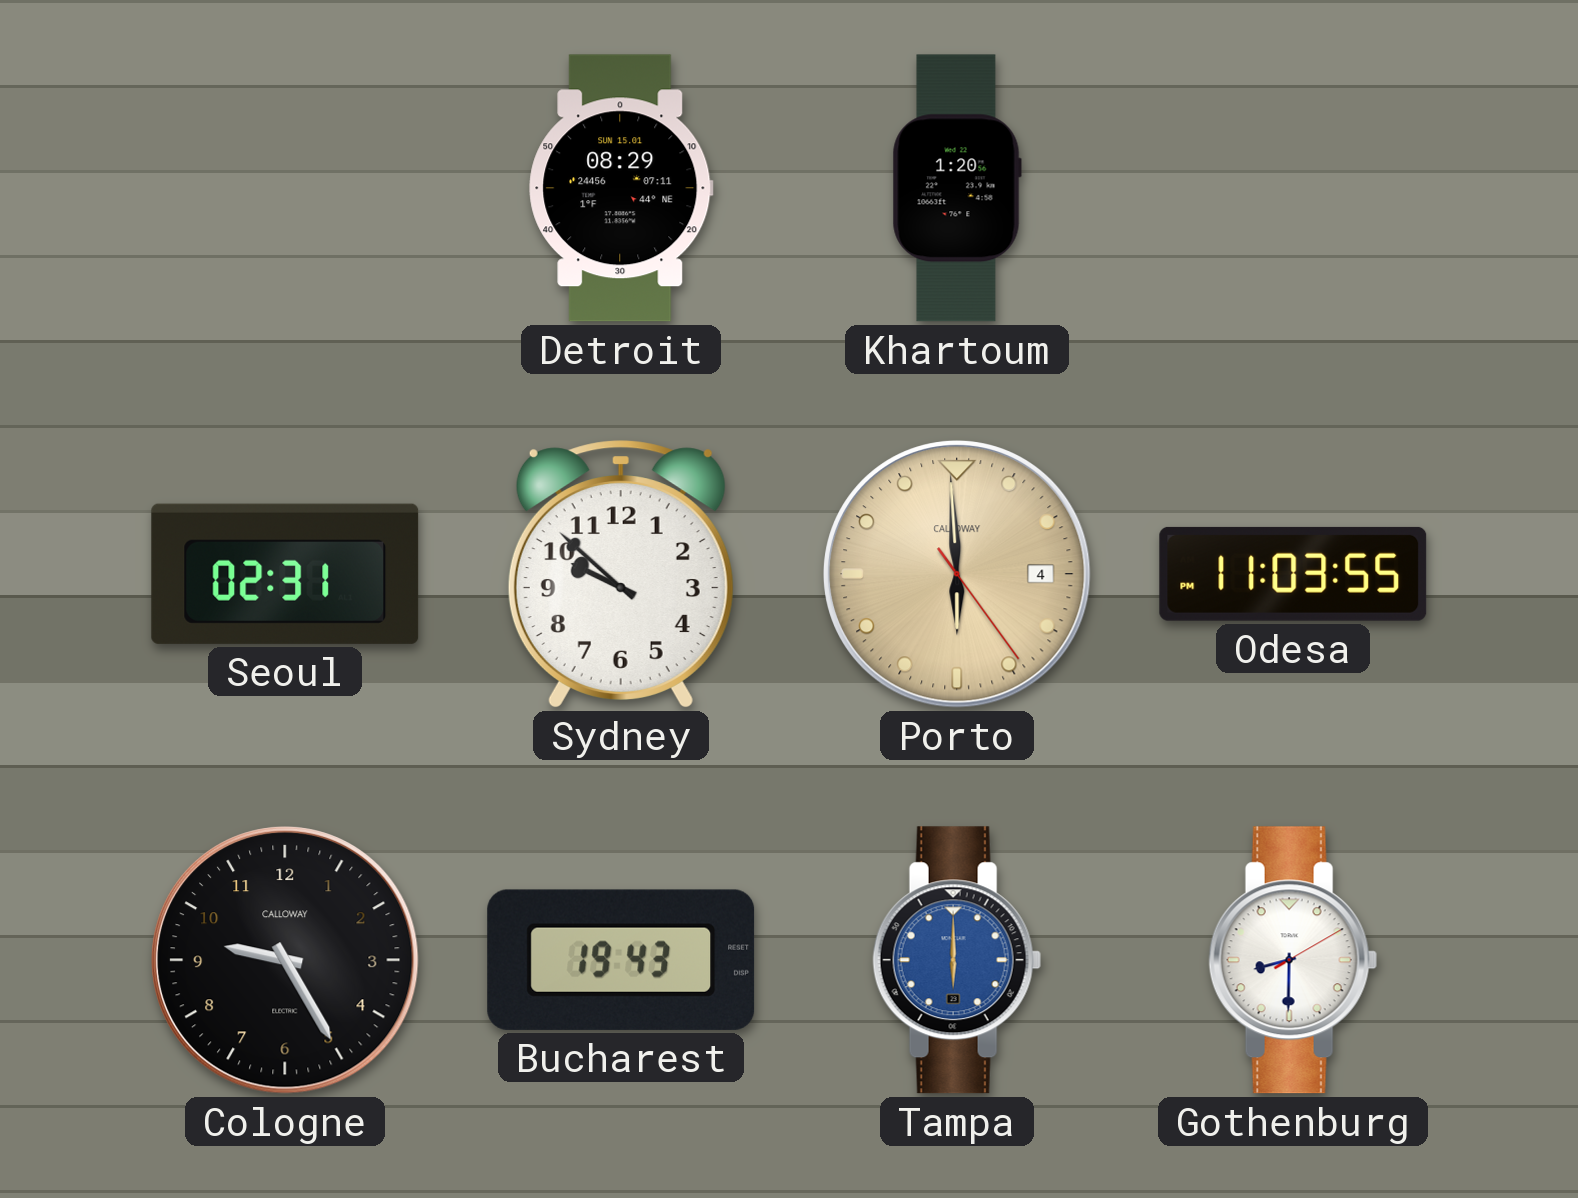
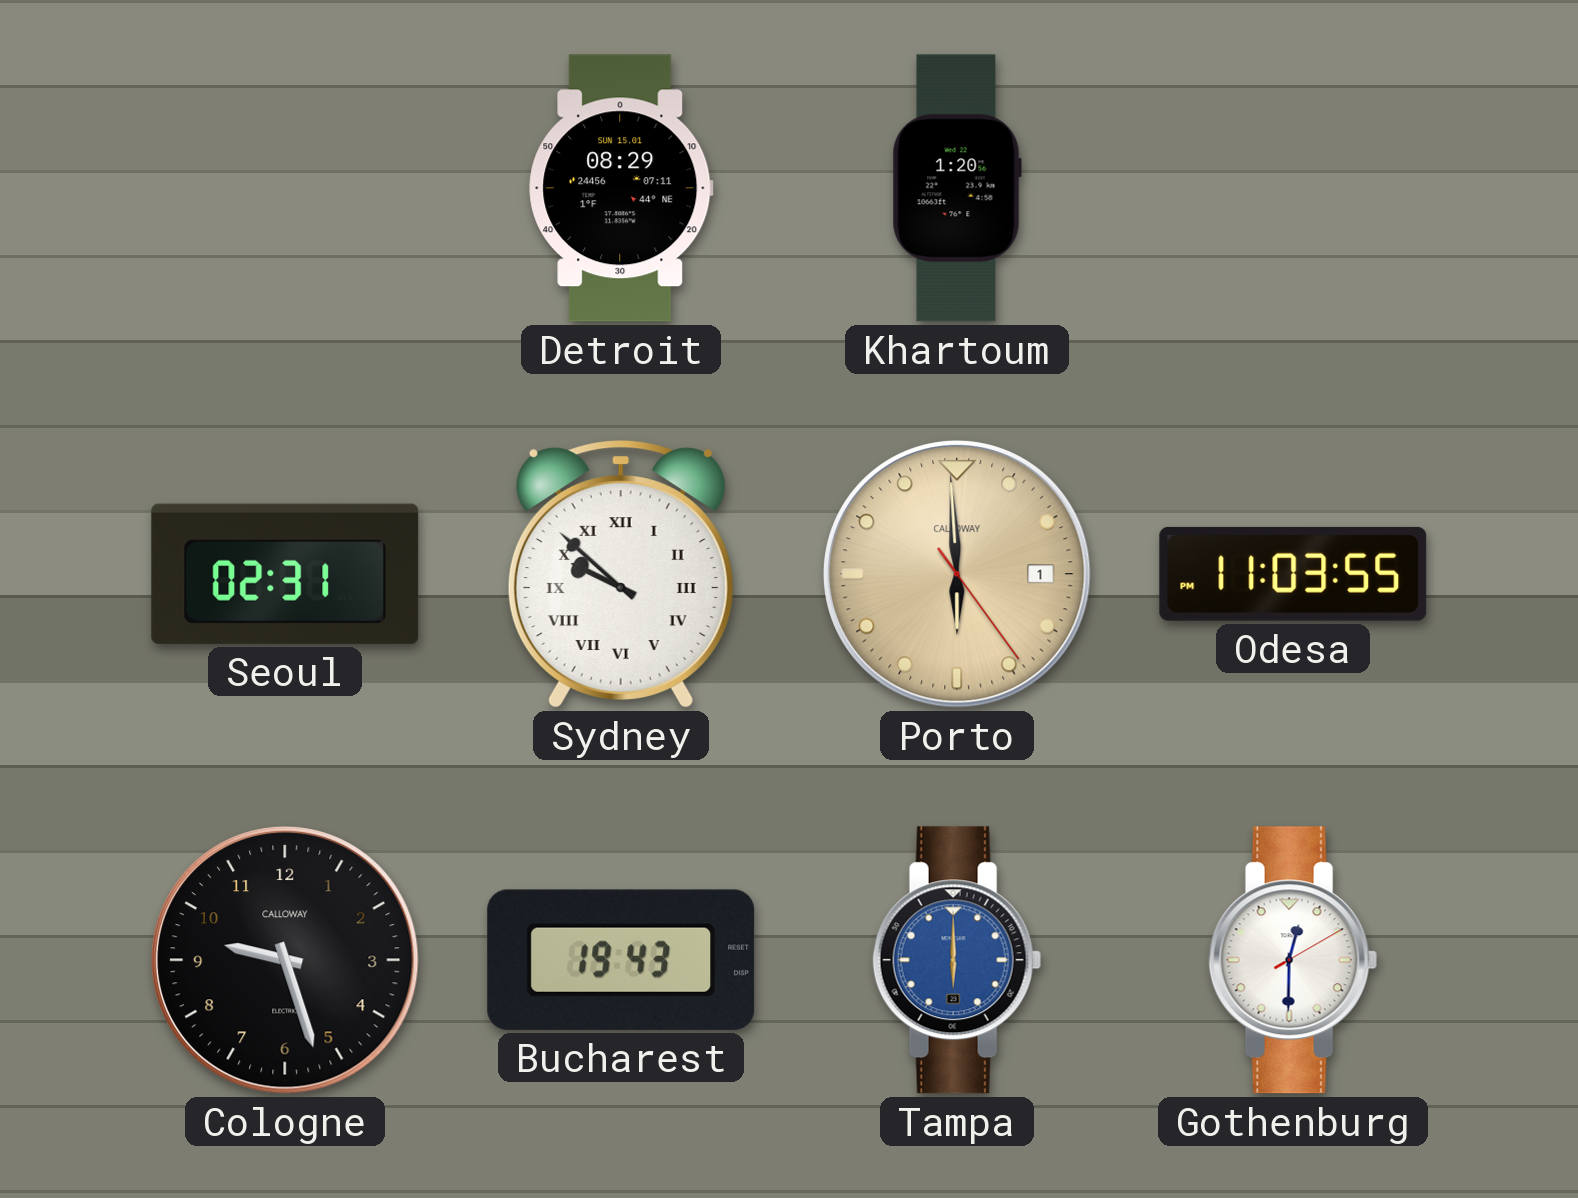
Sydney numerals: Arabic -> Roman
Porto date: 4 -> 1
Cologne: 9:25 -> 9:27
Gothenburg: 8:30 -> 12:30
